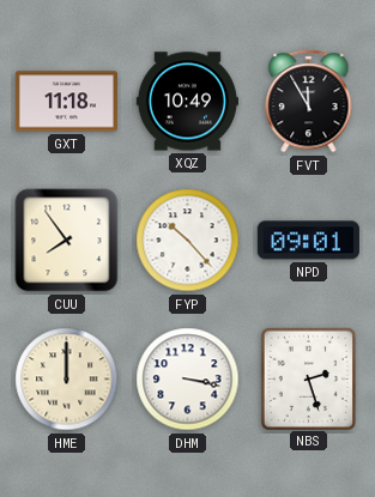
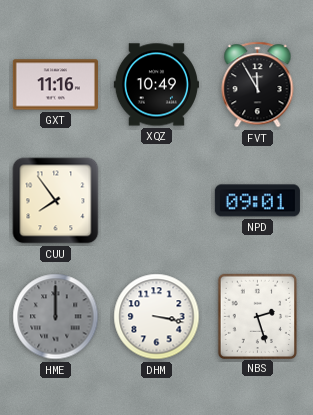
GXT: 11:18 -> 11:16
FYP: 10:23 -> none
HME dial: cream -> grey
